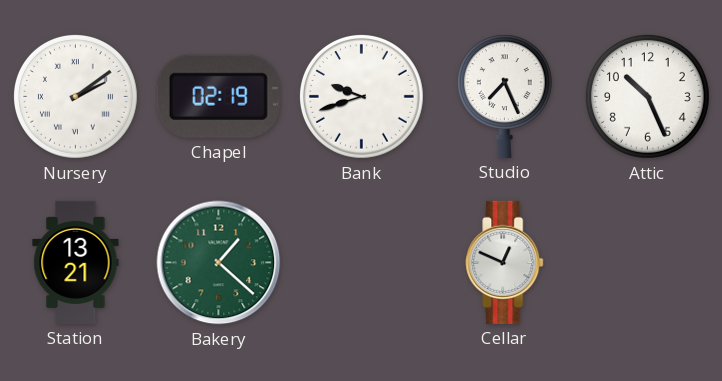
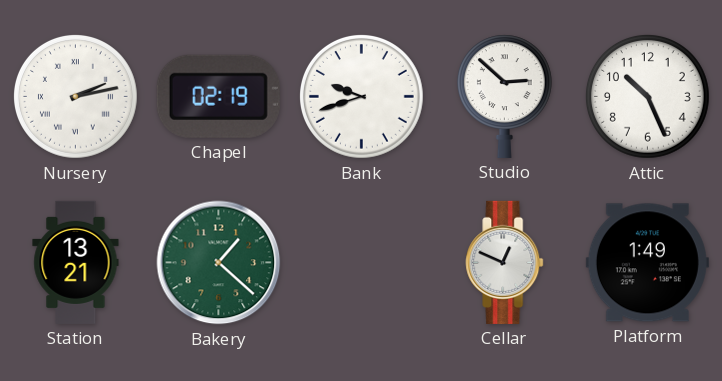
Nursery: 2:09 -> 2:13
Studio: 7:26 -> 2:52
Platform: none -> 1:49
